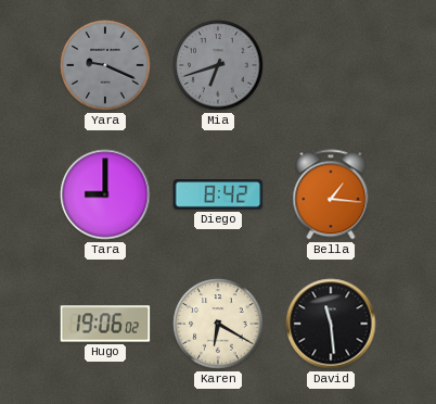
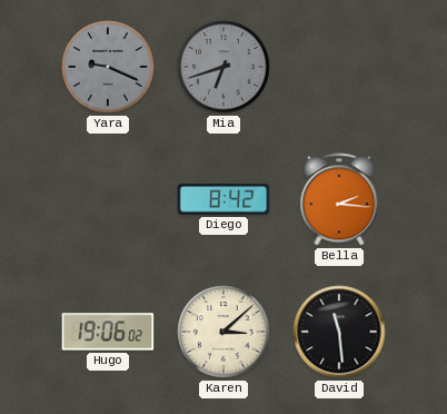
Tara: 9:00 -> none
Bella: 1:16 -> 2:16
Karen: 6:20 -> 3:08
